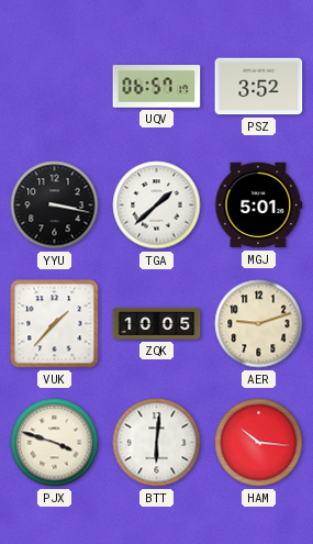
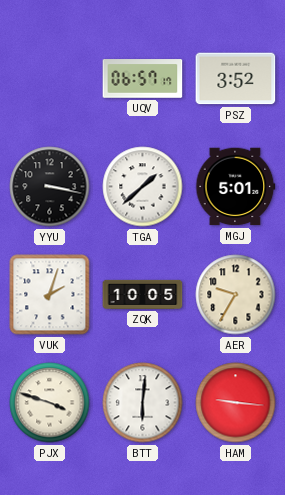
VUK: 1:37 -> 2:03
AER: 9:12 -> 9:35
HAM: 10:16 -> 9:16
